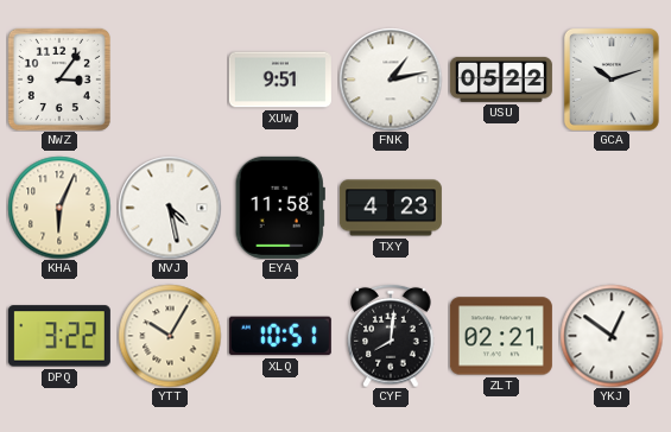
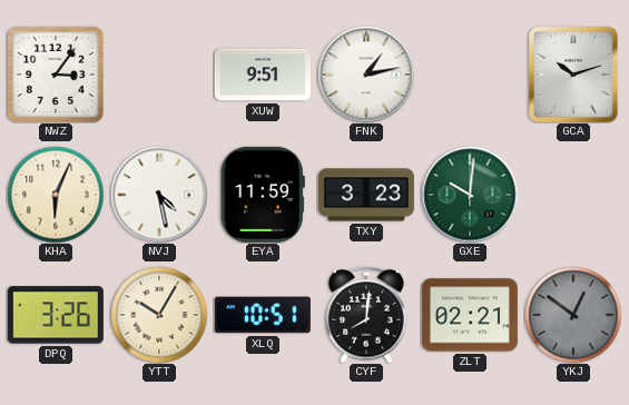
USU: 05:22 -> none
EYA: 11:58 -> 11:59
TXY: 4:23 -> 3:23
GXE: none -> 10:01
DPQ: 3:22 -> 3:26
YKJ dial: white -> grey
